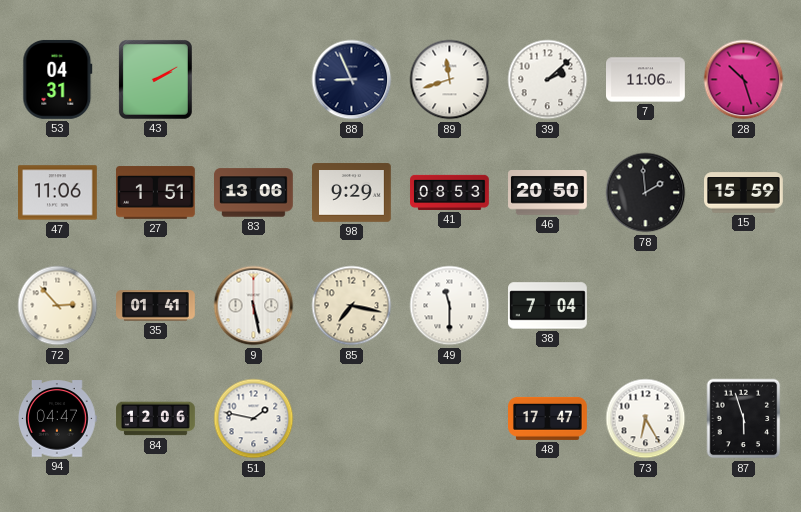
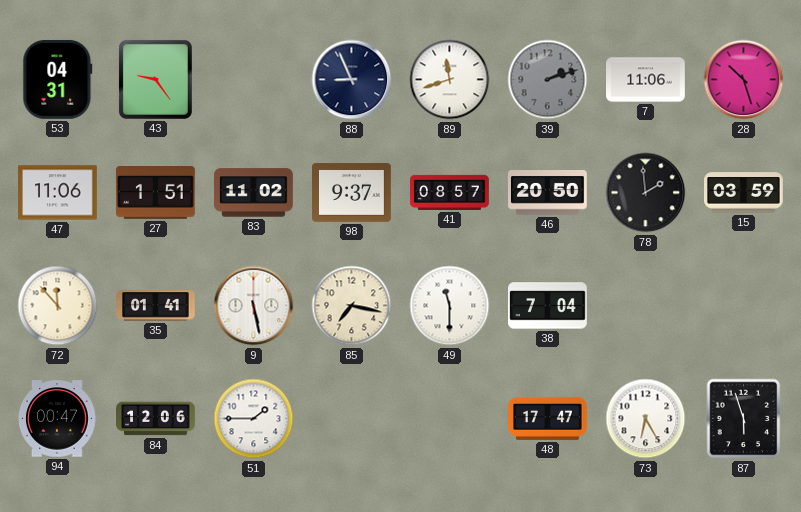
43: 2:10 -> 9:24
39: 2:08 -> 2:12
39 dial: white -> grey
83: 13:06 -> 11:02
98: 9:29 -> 9:37
41: 08:53 -> 08:57
15: 15:59 -> 03:59
72: 2:53 -> 11:53
94: 04:47 -> 00:47
51: 1:47 -> 1:45
